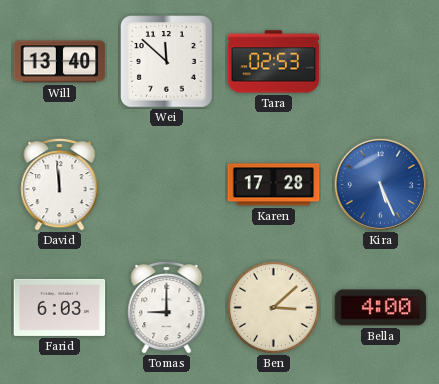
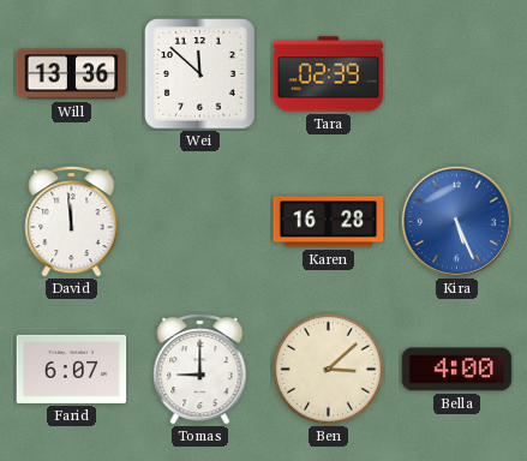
Will: 13:40 -> 13:36
Tara: 02:53 -> 02:39
Karen: 17:28 -> 16:28
Farid: 6:03 -> 6:07
